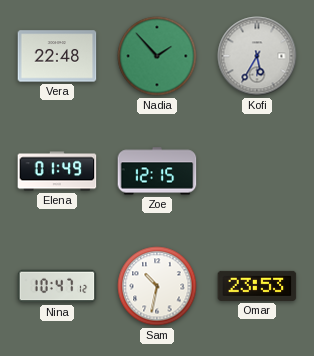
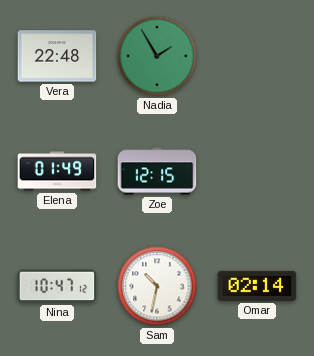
Nadia: 1:53 -> 1:55
Kofi: 5:35 -> none
Omar: 23:53 -> 02:14
